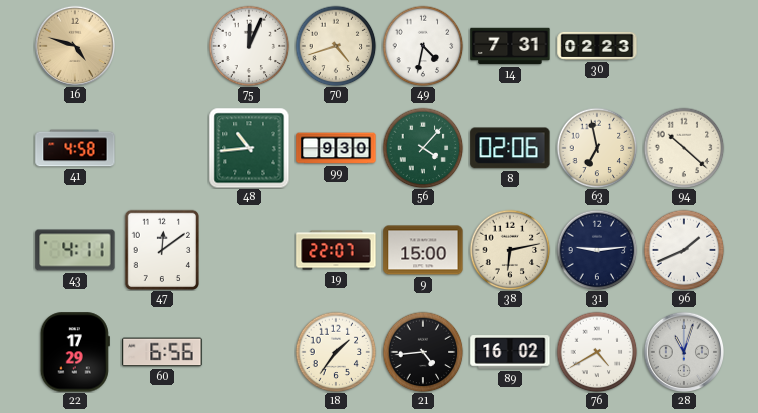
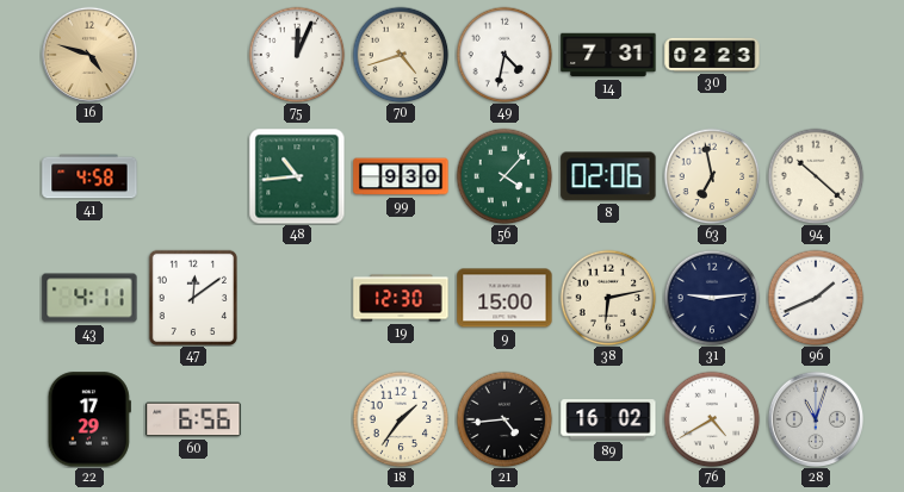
19: 22:07 -> 12:30
